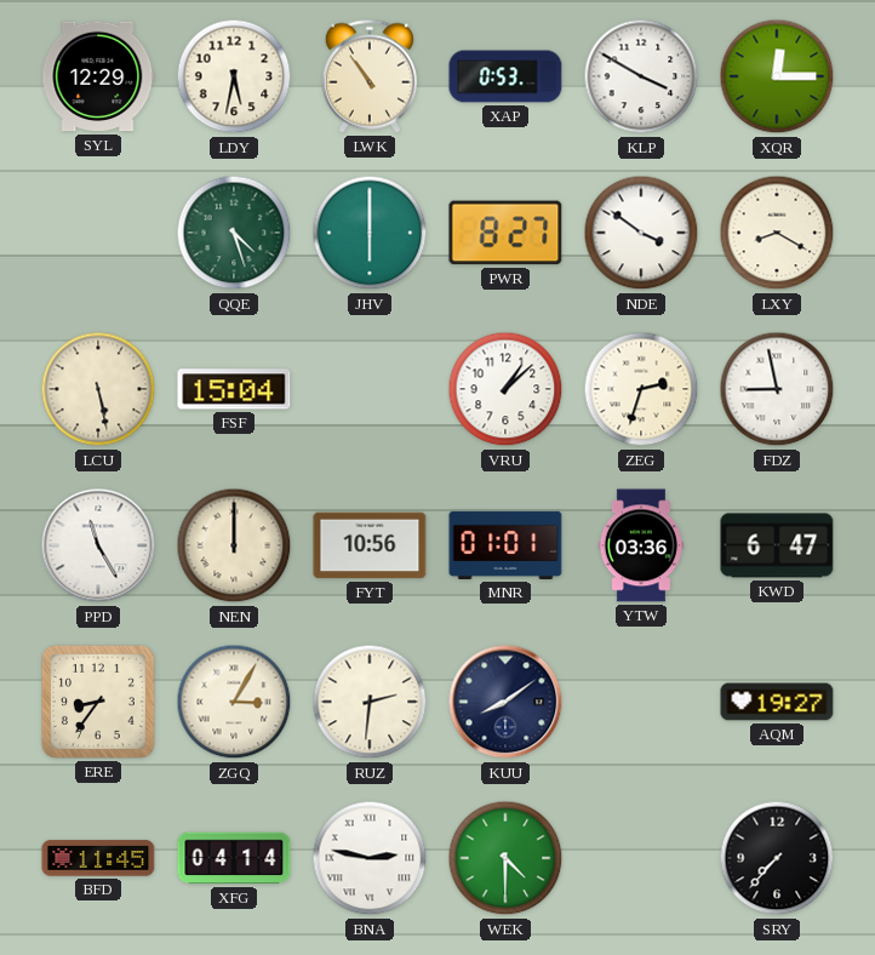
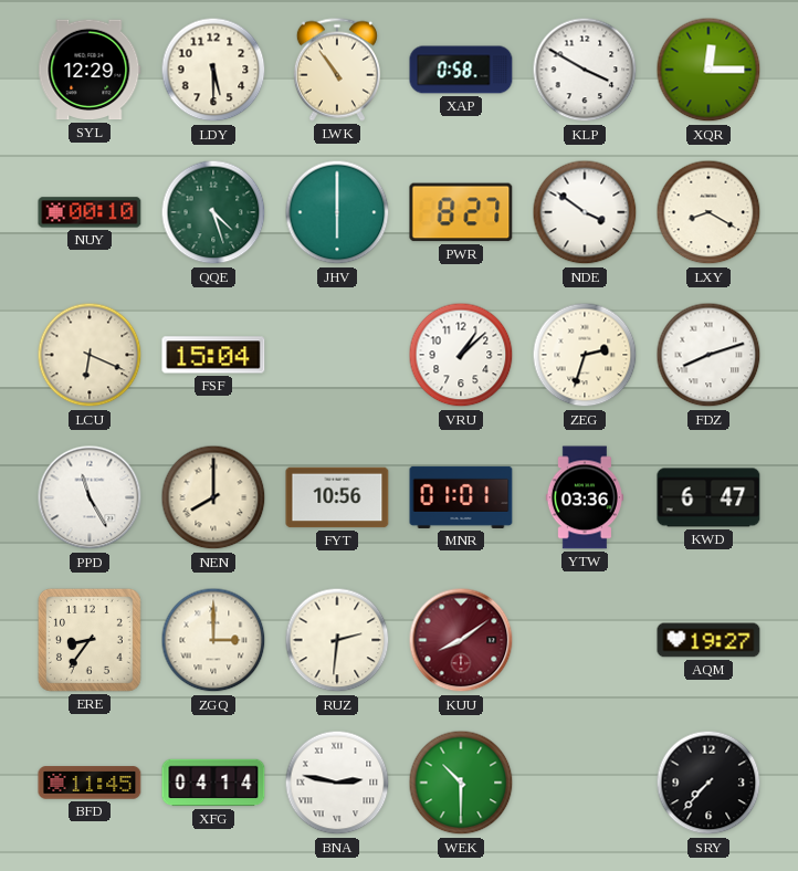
LDY: 5:32 -> 5:30
XAP: 0:53 -> 0:58
NUY: none -> 00:10
LCU: 5:28 -> 6:19
FDZ: 8:58 -> 8:12
NEN: 12:00 -> 8:00
ZGQ: 3:05 -> 3:00
KUU dial: navy -> burgundy
WEK: 4:30 -> 10:30
